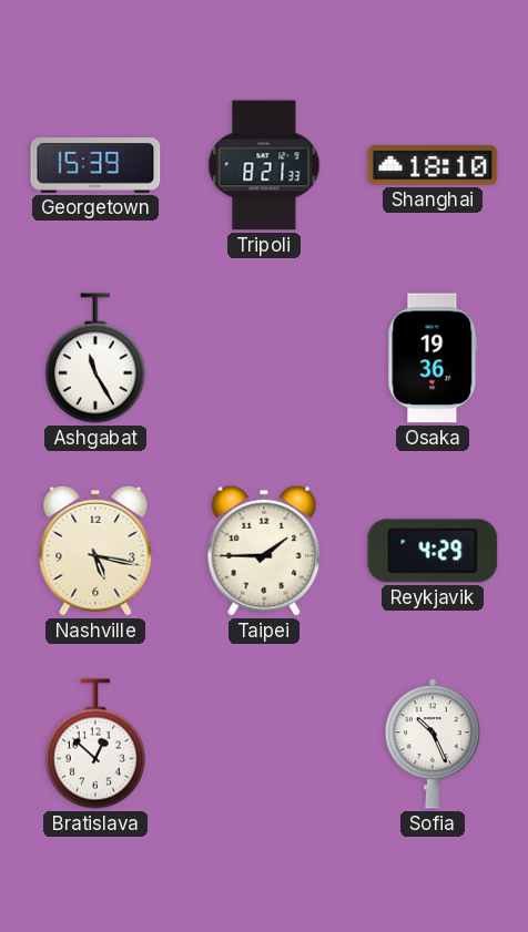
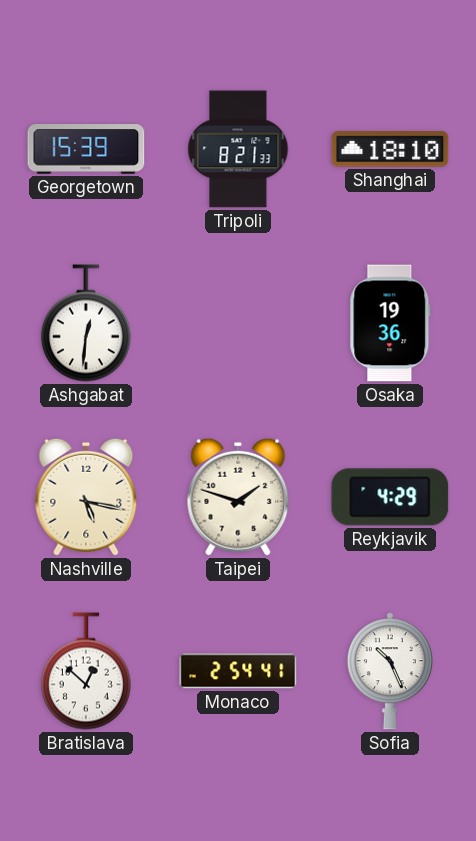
Ashgabat: 11:25 -> 12:31
Taipei: 1:45 -> 1:48
Monaco: none -> 2:54
